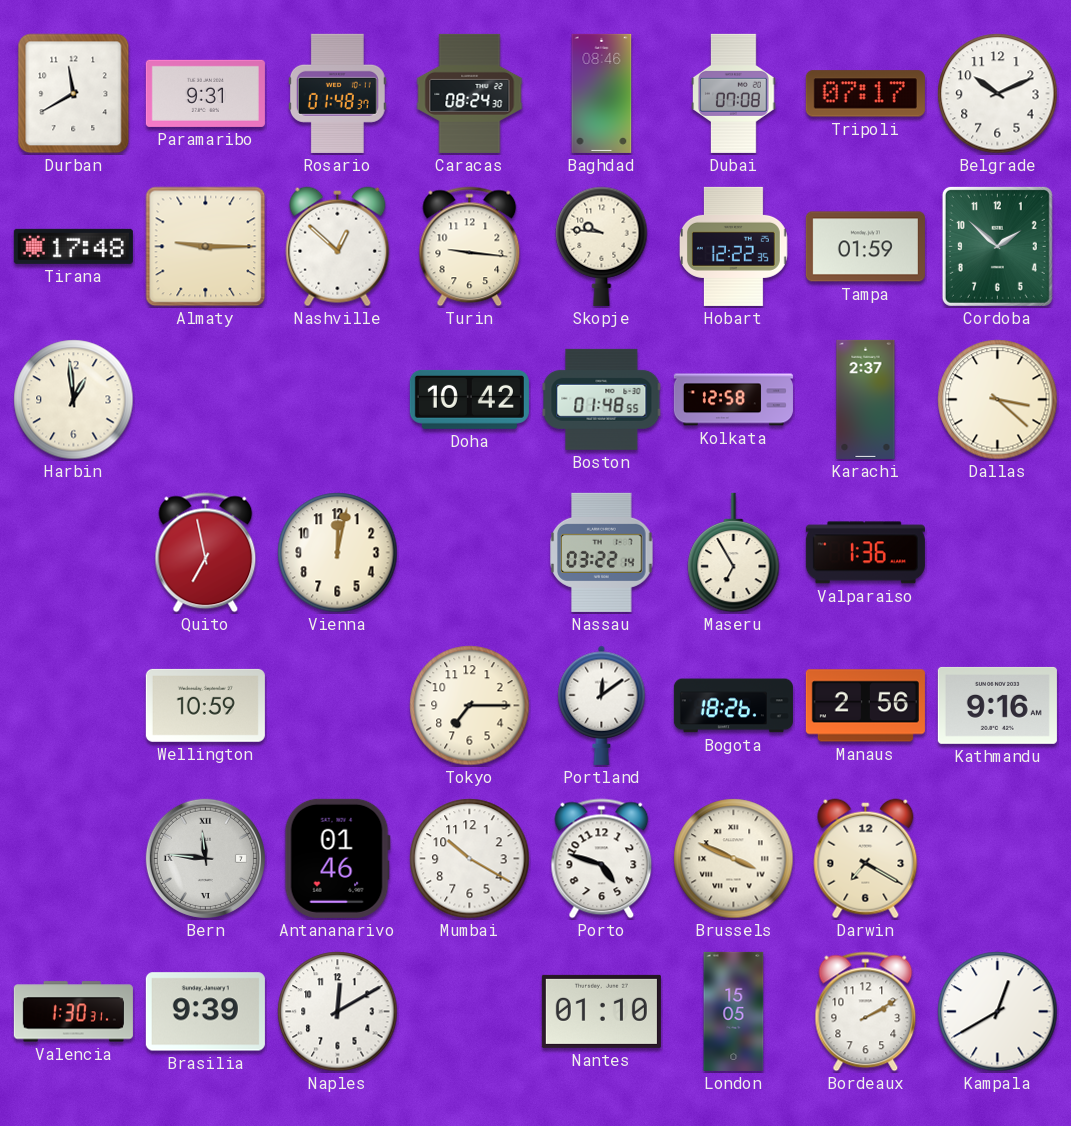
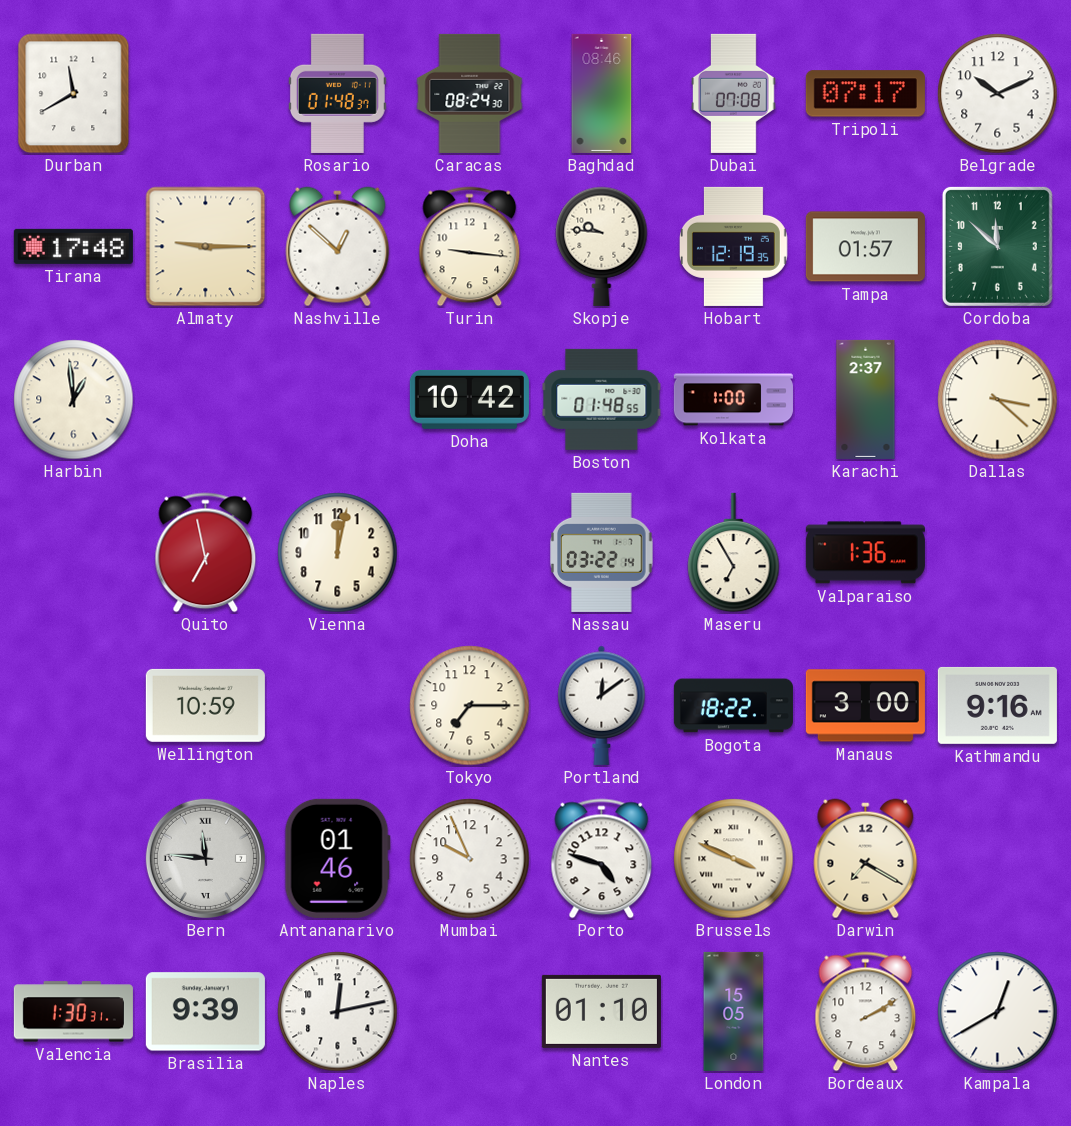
Paramaribo: 9:31 -> none
Hobart: 12:22 -> 12:19
Tampa: 01:59 -> 01:57
Cordoba: 1:52 -> 11:52
Kolkata: 12:58 -> 1:00
Bogota: 18:26 -> 18:22
Manaus: 2:56 -> 3:00
Mumbai: 10:20 -> 9:56
Naples: 12:10 -> 12:13
